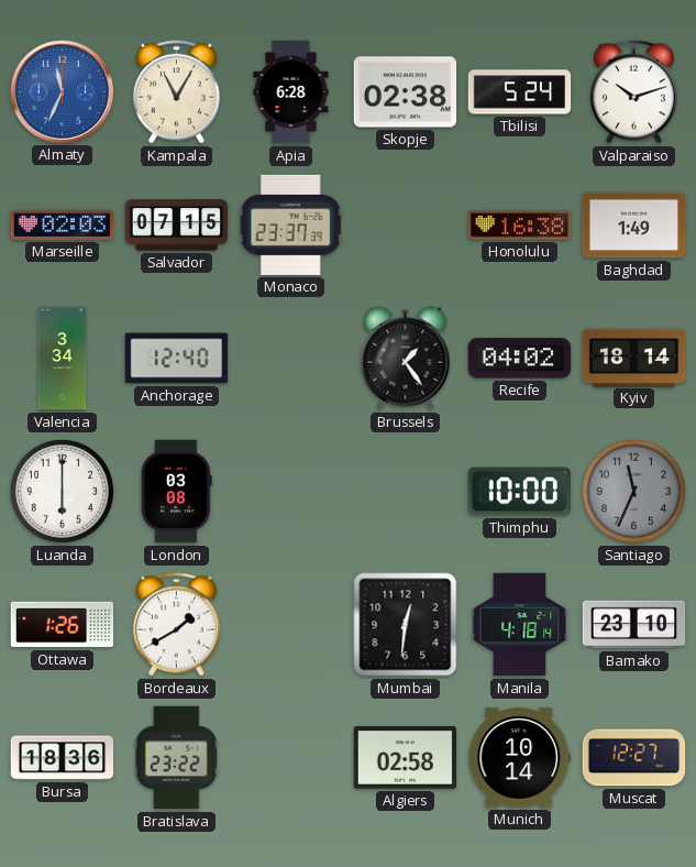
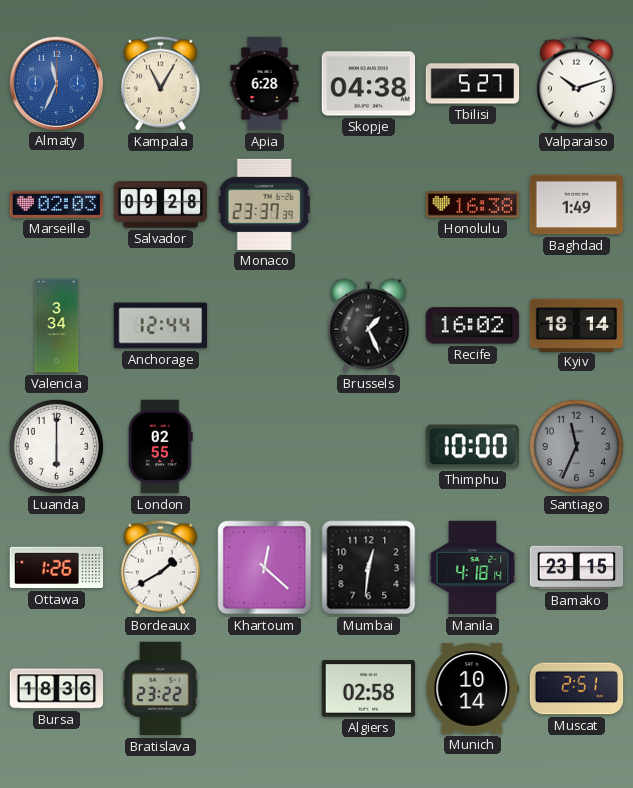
Skopje: 02:38 -> 04:38
Tbilisi: 5:24 -> 5:27
Salvador: 07:15 -> 09:28
Anchorage: 12:40 -> 12:44
Brussels: 1:24 -> 1:26
Recife: 04:02 -> 16:02
London: 03:08 -> 02:55
Khartoum: none -> 12:22
Bamako: 23:10 -> 23:15
Muscat: 12:27 -> 2:51
